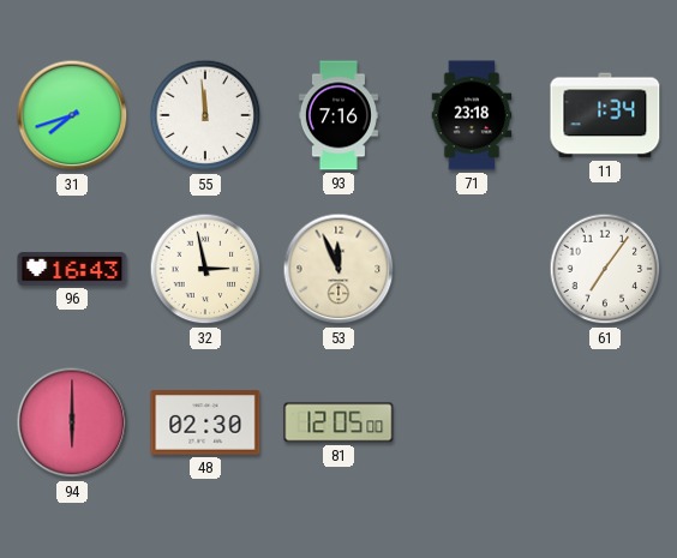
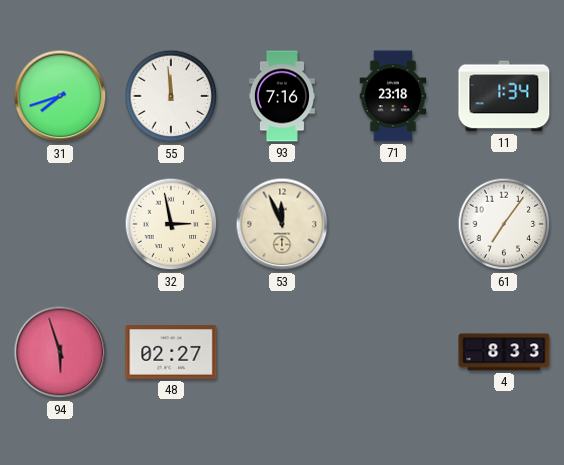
96: 16:43 -> none
94: 6:00 -> 5:57
48: 02:30 -> 02:27
81: 12:05 -> none
4: none -> 8:33
